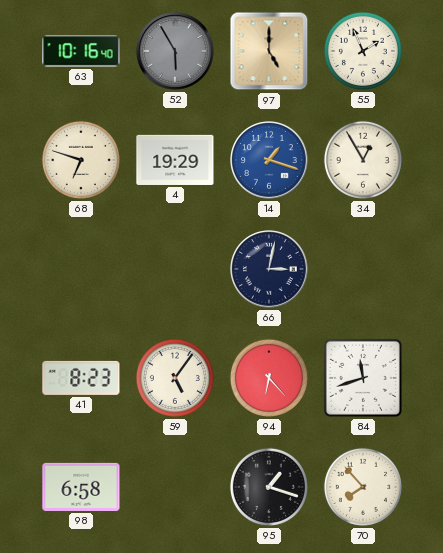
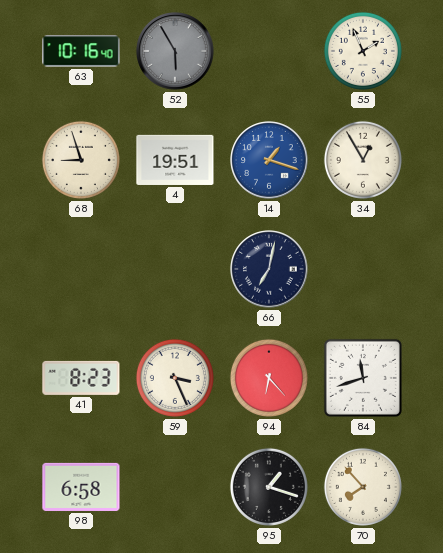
97: 5:00 -> none
68: 6:48 -> 8:57
4: 19:29 -> 19:51
66: 3:02 -> 7:02
59: 5:06 -> 3:26
